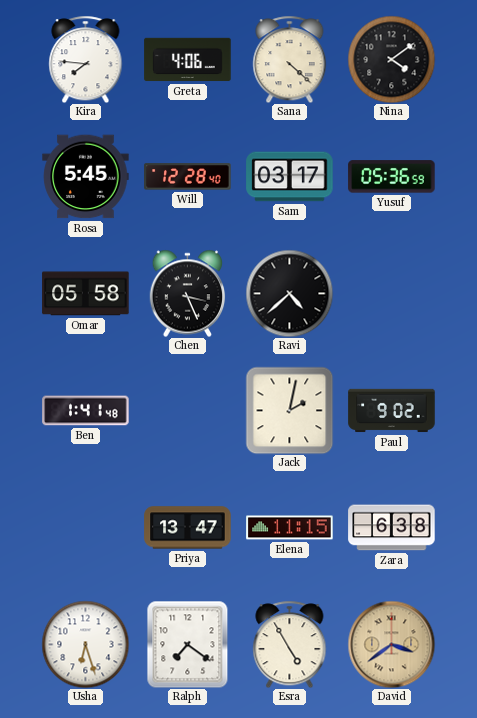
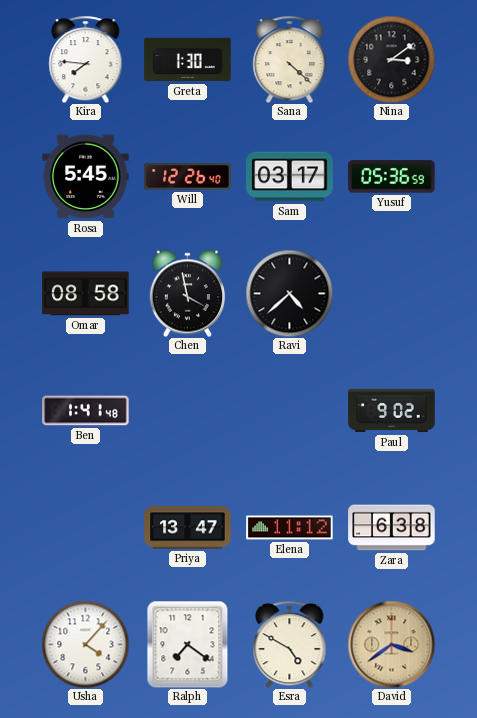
Greta: 4:06 -> 1:30
Nina: 4:09 -> 3:09
Will: 12:28 -> 12:26
Omar: 05:58 -> 08:58
Chen: 3:26 -> 3:58
Jack: 2:02 -> none
Elena: 11:15 -> 11:12
Usha: 6:27 -> 4:07
Esra: 4:55 -> 4:50
